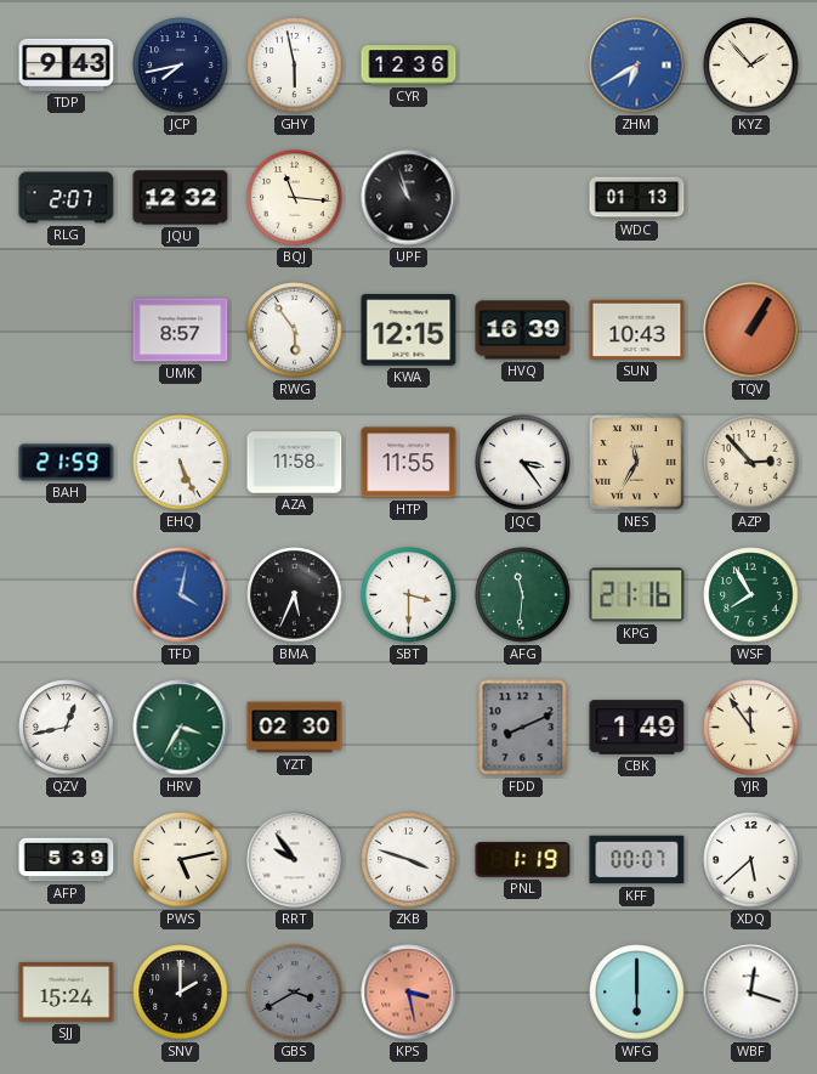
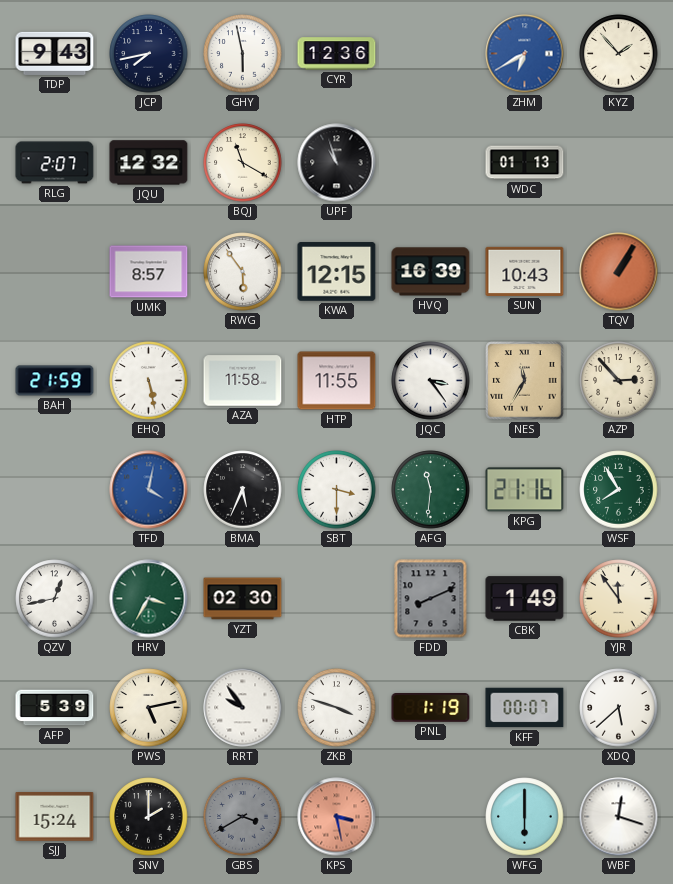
BQJ: 11:16 -> 11:20
EHQ: 5:26 -> 5:28
